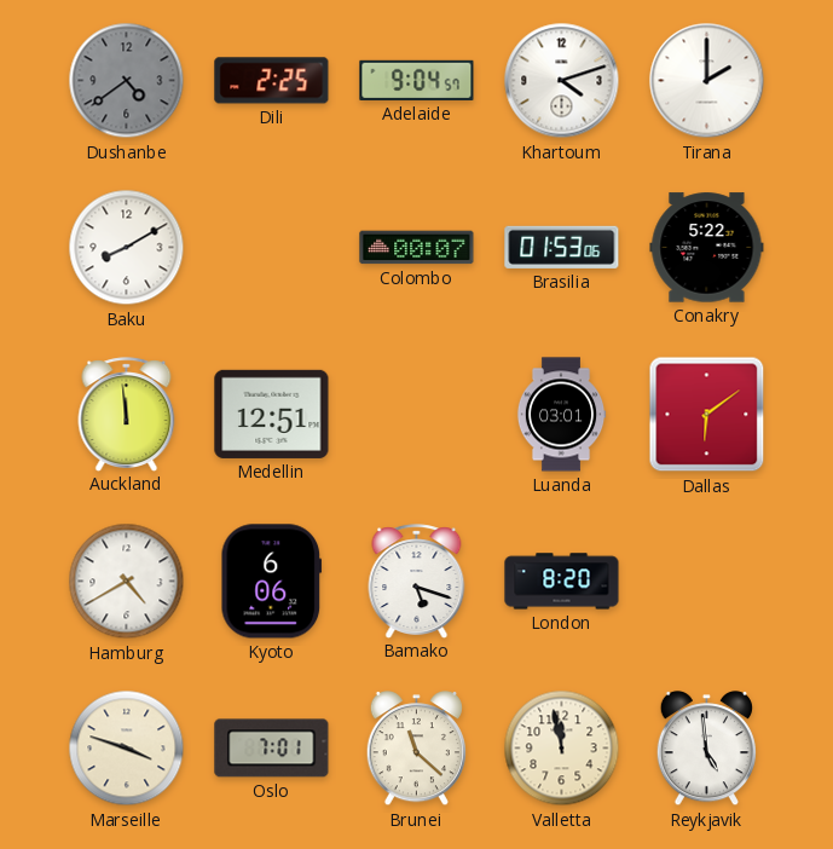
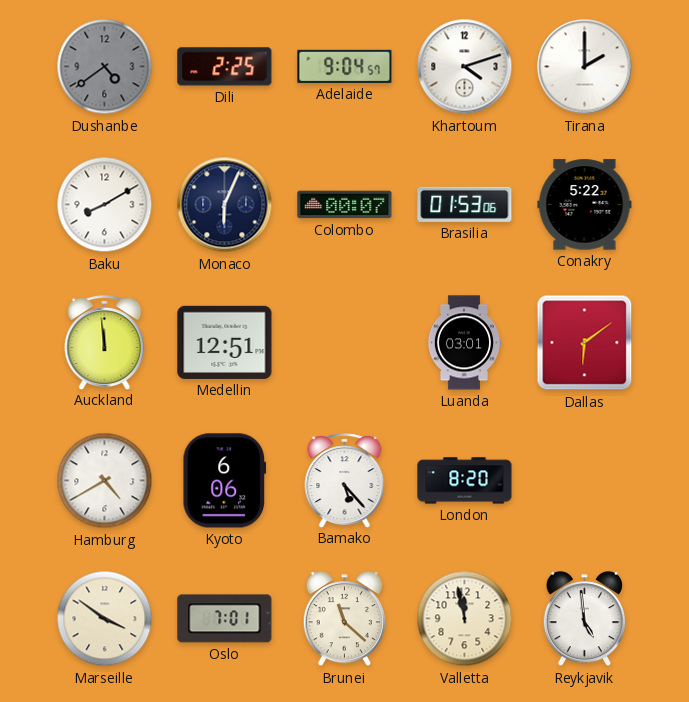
Monaco: none -> 6:04
Bamako: 5:18 -> 5:23
Marseille: 3:48 -> 3:51
